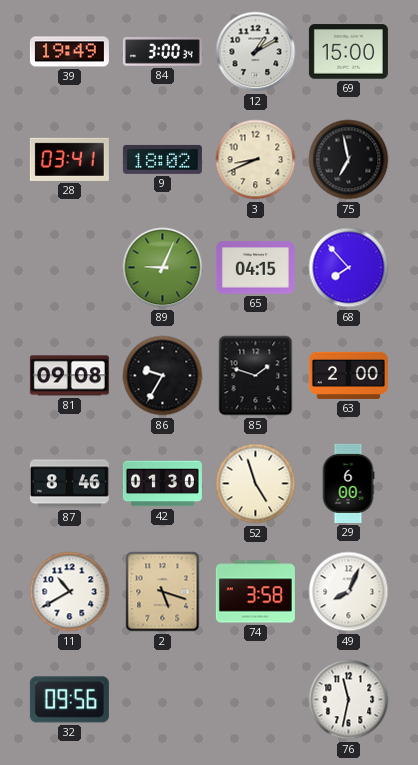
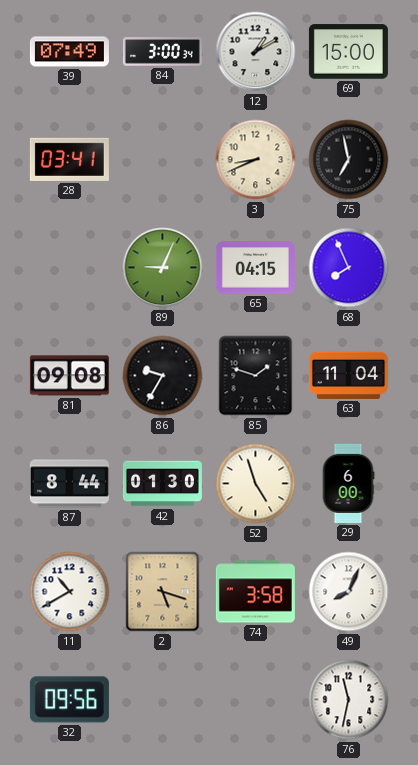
39: 19:49 -> 07:49
9: 18:02 -> none
68: 7:53 -> 7:56
63: 2:00 -> 11:04
87: 8:46 -> 8:44
